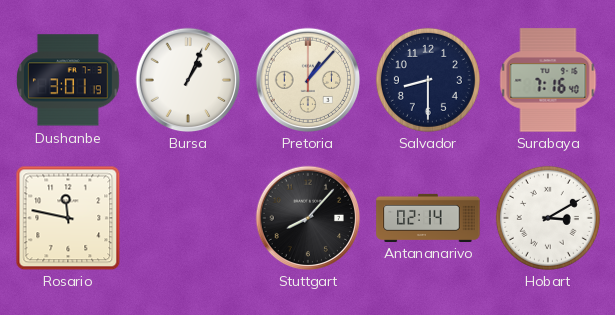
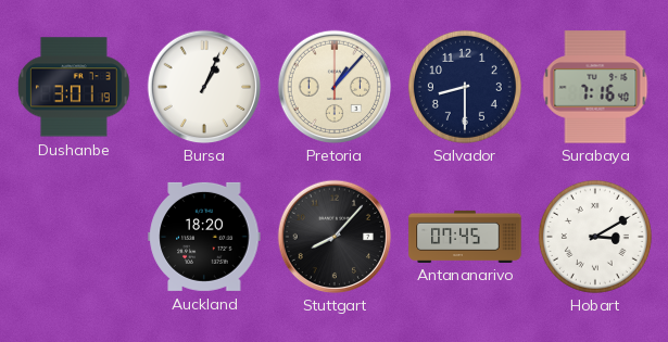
Rosario: 11:47 -> none
Auckland: none -> 18:20
Antananarivo: 02:14 -> 07:45
